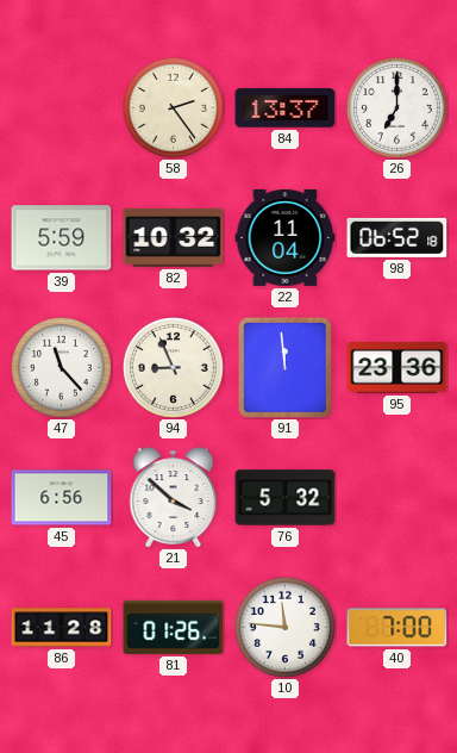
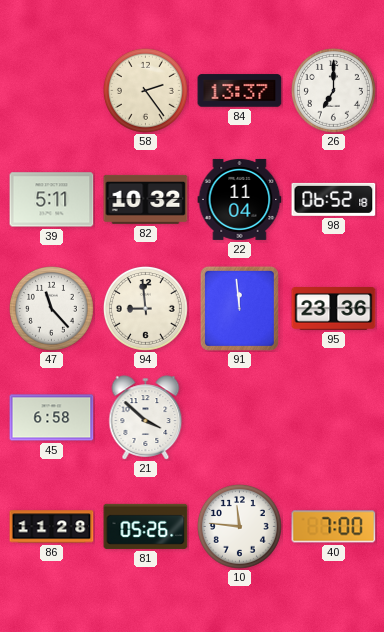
39: 5:59 -> 5:11
94: 8:56 -> 8:59
45: 6:56 -> 6:58
76: 5:32 -> none
81: 01:26 -> 05:26
